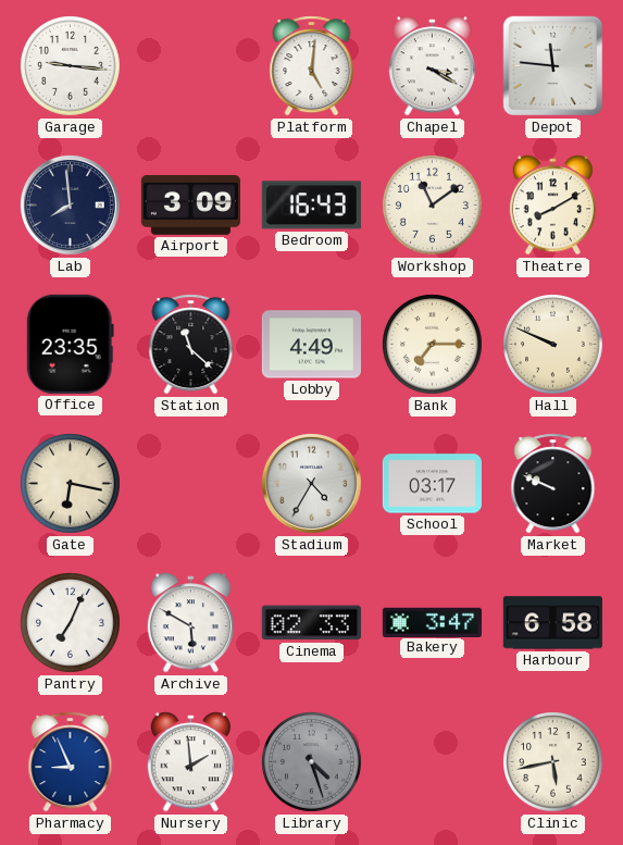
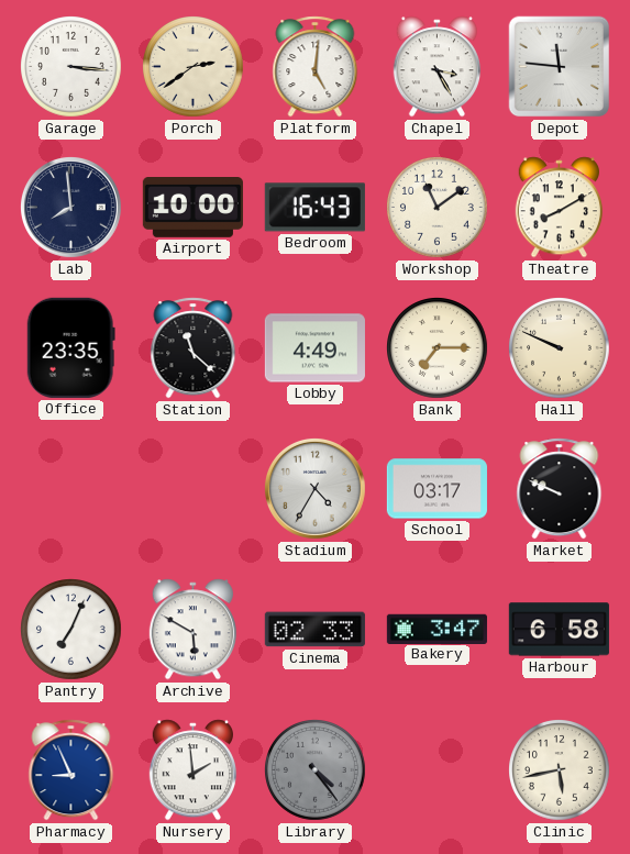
Garage: 9:16 -> 3:16
Porch: none -> 2:39
Chapel: 3:20 -> 3:25
Airport: 3:09 -> 10:00
Gate: 6:17 -> none
Library: 4:27 -> 4:24
